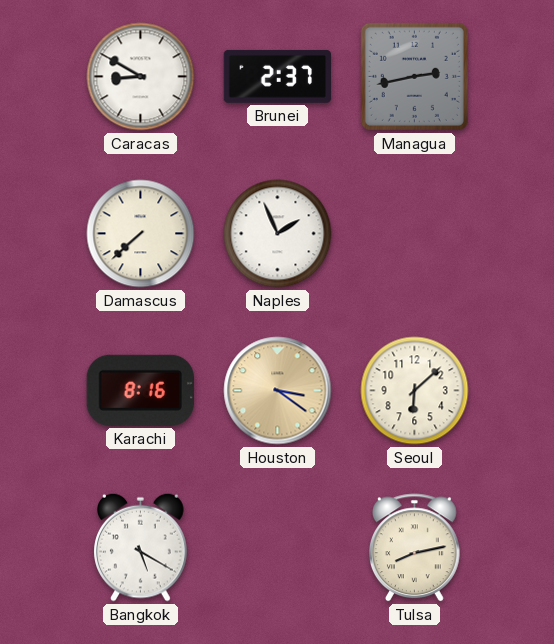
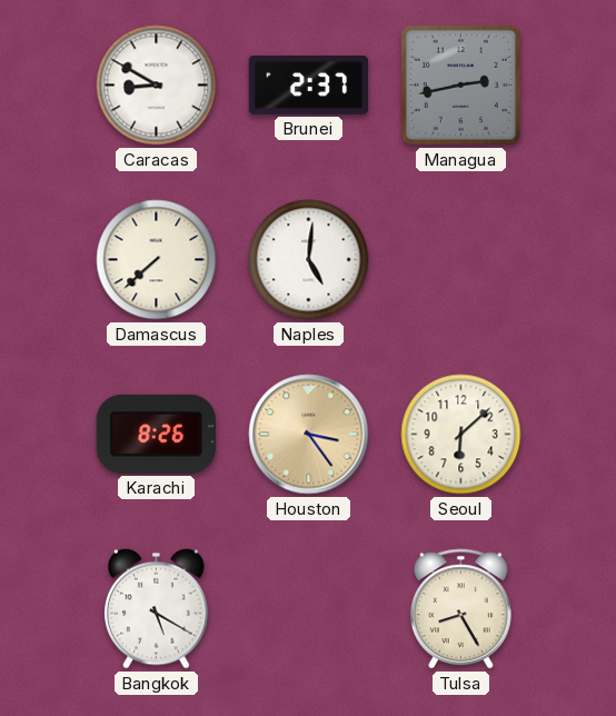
Naples: 1:56 -> 5:01
Karachi: 8:16 -> 8:26
Houston: 3:21 -> 3:24
Tulsa: 8:13 -> 8:25
